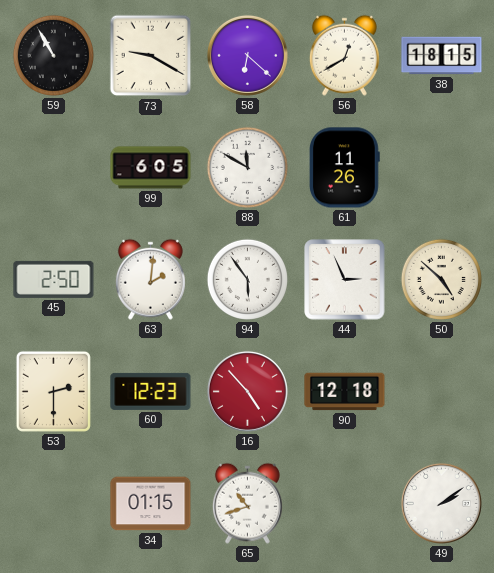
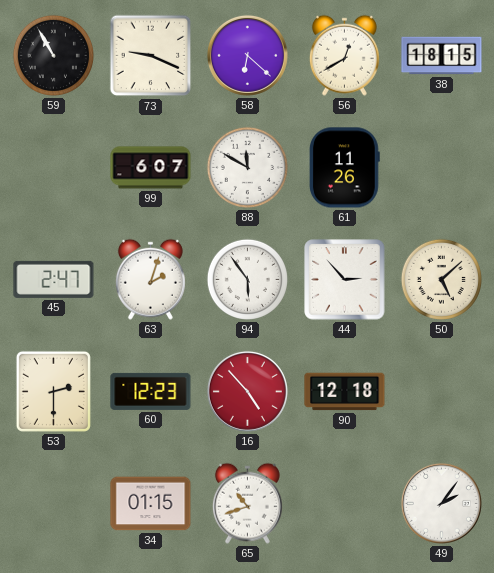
73: 9:20 -> 9:19
99: 6:05 -> 6:07
45: 2:50 -> 2:47
63: 2:01 -> 2:03
44: 2:56 -> 2:53
50: 4:52 -> 5:08
49: 2:09 -> 2:06
